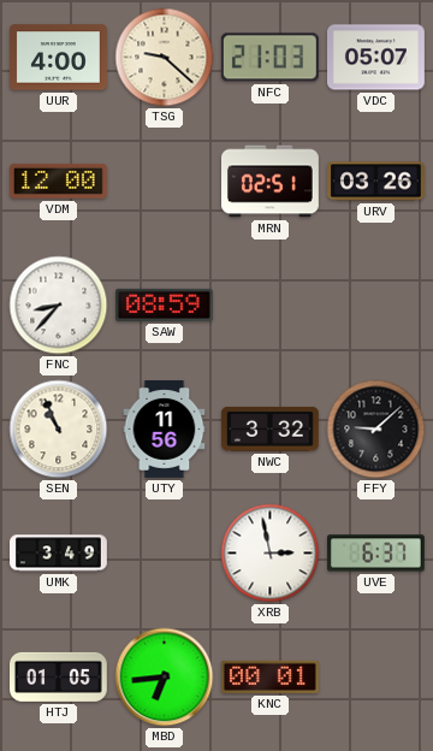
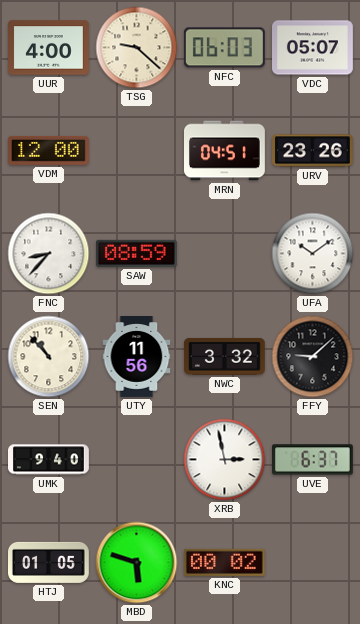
NFC: 21:03 -> 06:03
MRN: 02:51 -> 04:51
URV: 03:26 -> 23:26
UFA: none -> 10:09
SEN: 10:56 -> 10:53
UMK: 3:49 -> 9:40
MBD: 6:44 -> 5:48
KNC: 00:01 -> 00:02
